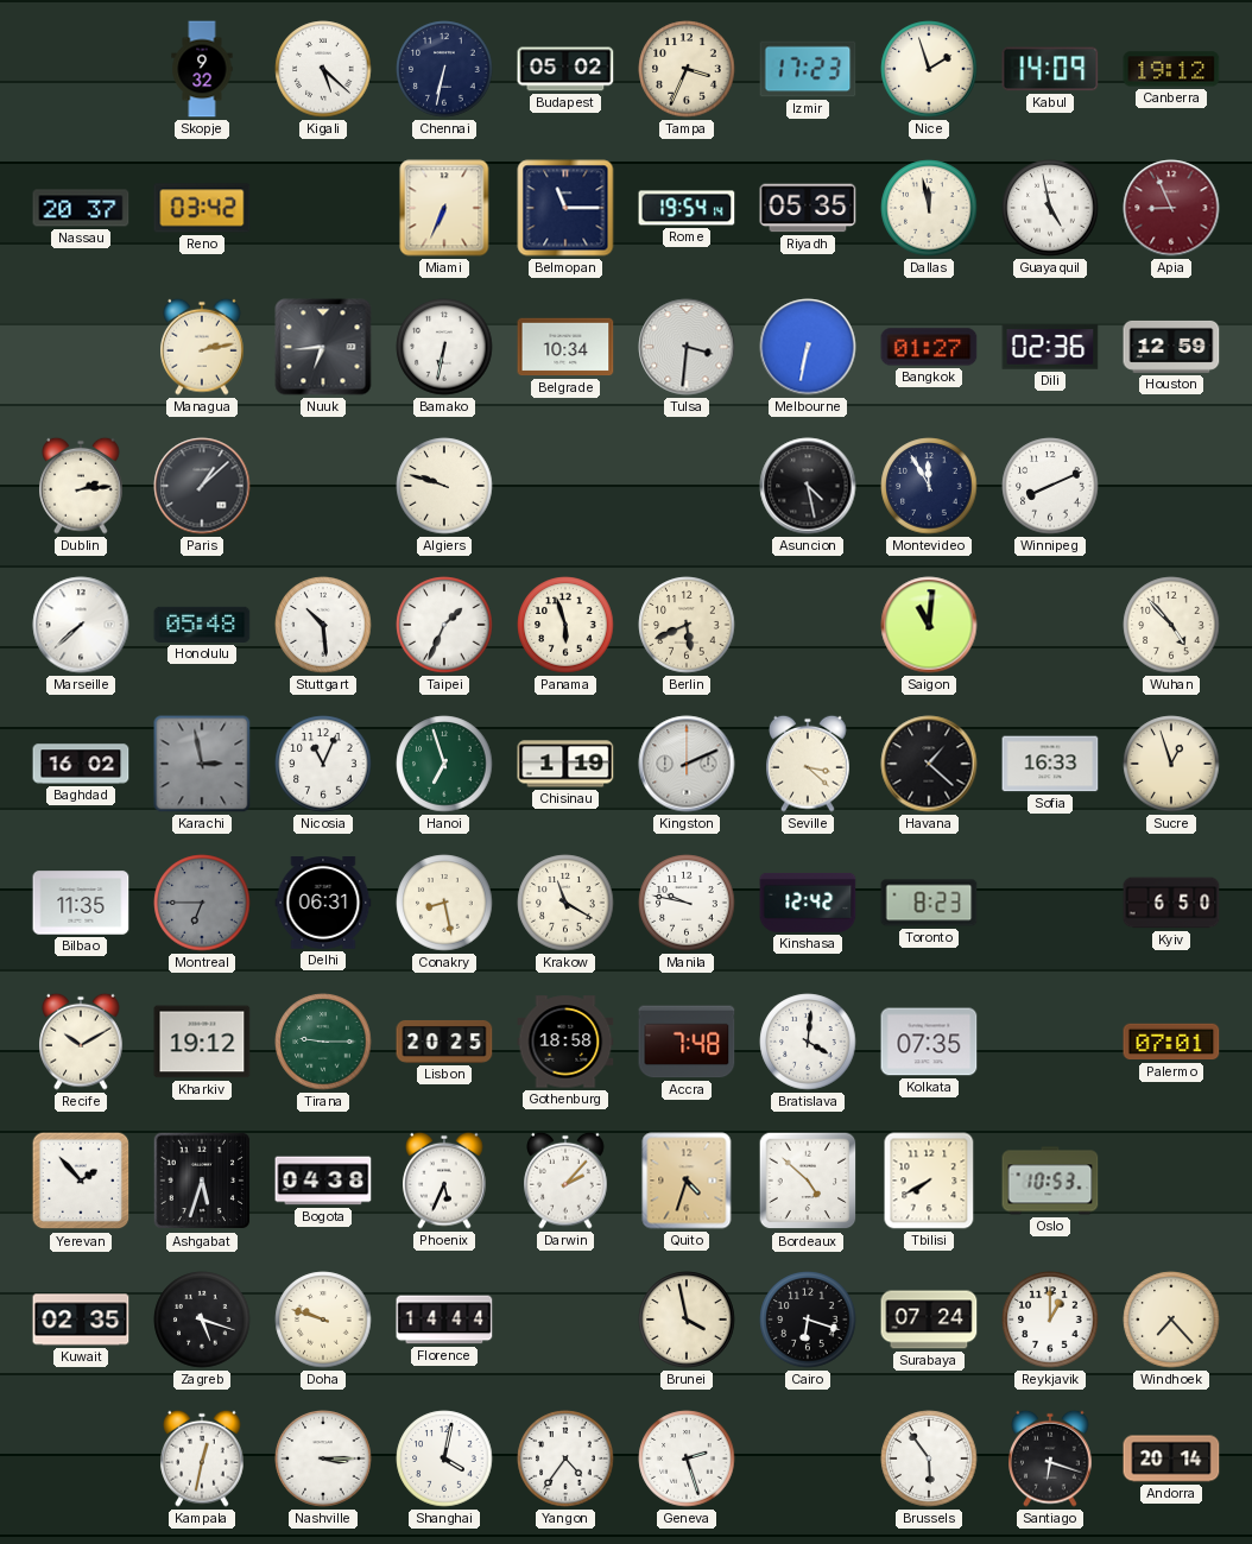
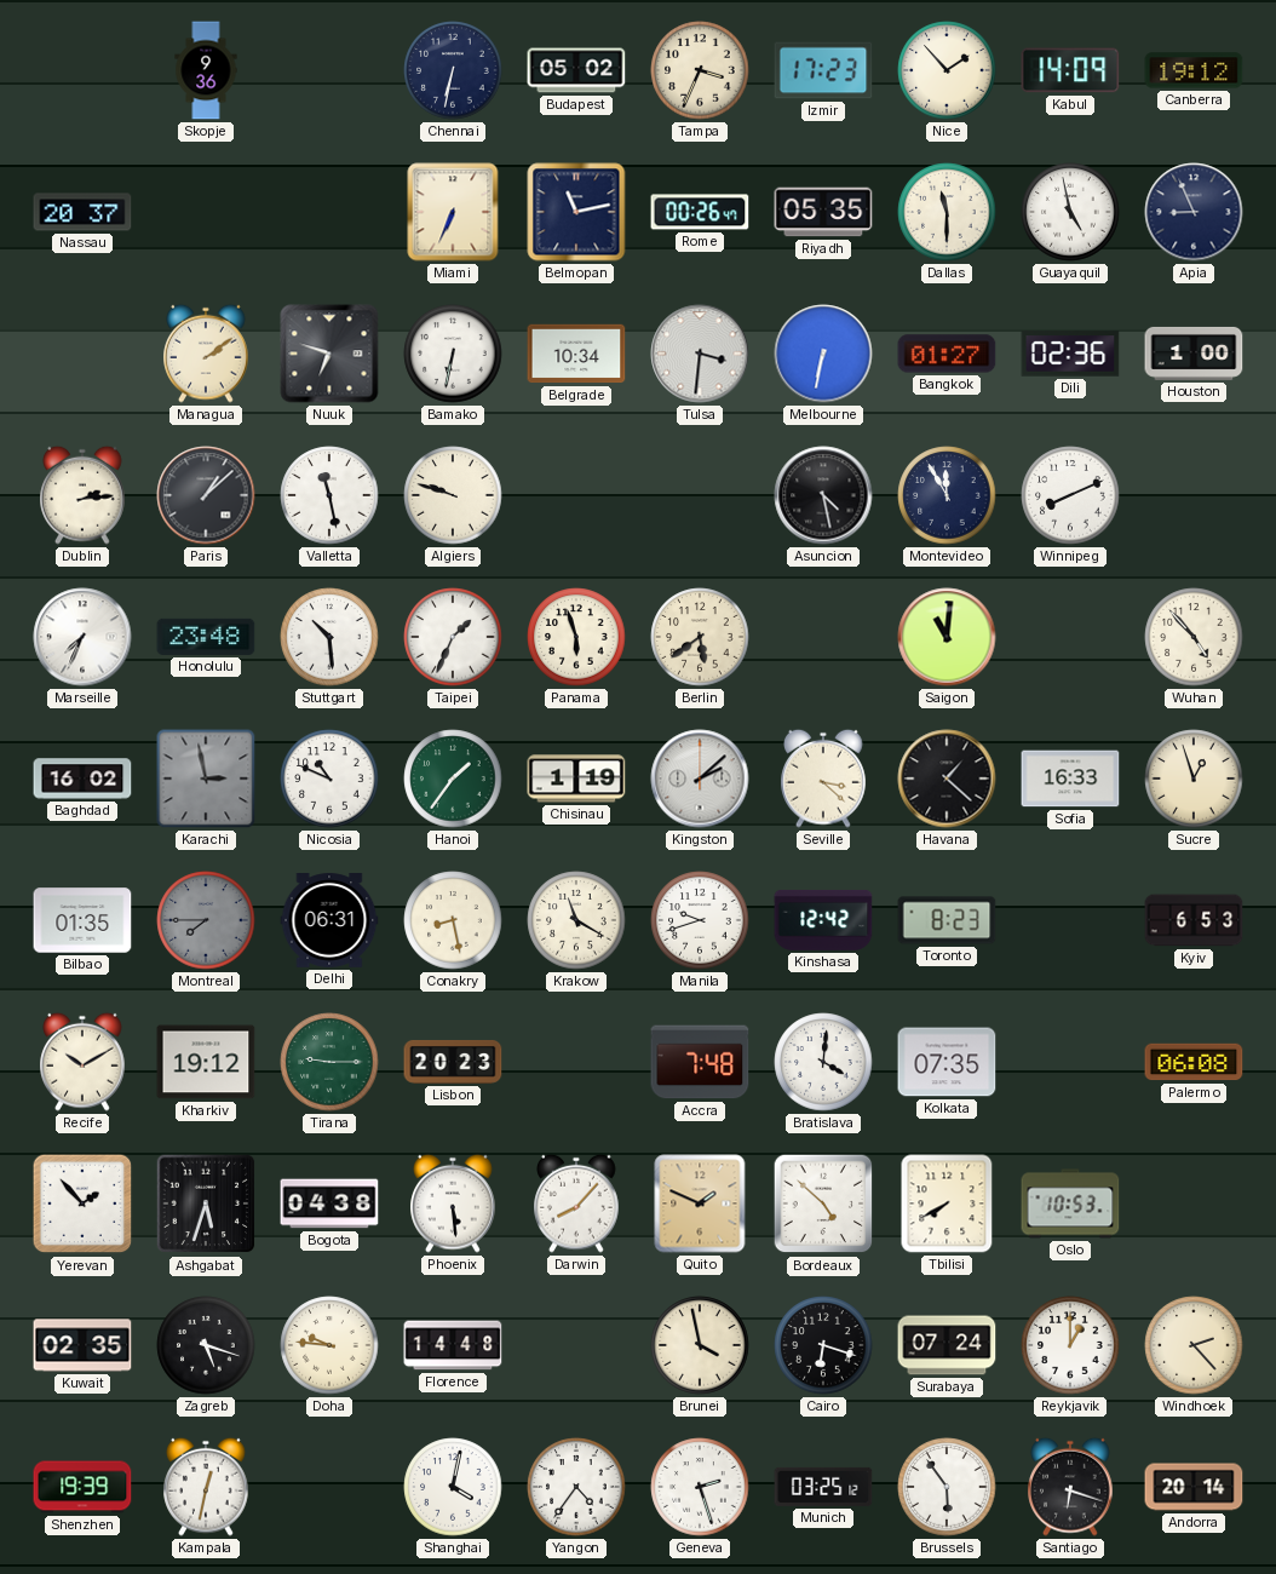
Skopje: 9:32 -> 9:36
Kigali: 5:22 -> none
Nice: 1:57 -> 1:53
Reno: 03:42 -> none
Belmopan: 11:15 -> 11:13
Rome: 19:54 -> 00:26
Dallas: 11:58 -> 11:30
Apia dial: burgundy -> navy
Managua: 2:13 -> 2:09
Nuuk: 6:44 -> 6:48
Houston: 12:59 -> 1:00
Valletta: none -> 11:28
Marseille: 7:38 -> 7:34
Honolulu: 05:48 -> 23:48
Berlin: 5:41 -> 5:39
Nicosia: 11:04 -> 10:49
Hanoi: 6:57 -> 1:36
Kingston: 2:11 -> 2:08
Bilbao: 11:35 -> 01:35
Montreal: 6:45 -> 7:45
Manila: 9:47 -> 9:42
Kyiv: 6:50 -> 6:53
Lisbon: 20:25 -> 20:23
Gothenburg: 18:58 -> none
Palermo: 07:01 -> 06:08
Phoenix: 5:34 -> 5:29
Darwin: 2:07 -> 8:07
Quito: 4:33 -> 1:49
Doha: 9:48 -> 9:46
Florence: 14:44 -> 14:48
Windhoek: 7:23 -> 2:23
Shenzhen: none -> 19:39
Nashville: 3:15 -> none
Munich: none -> 03:25
